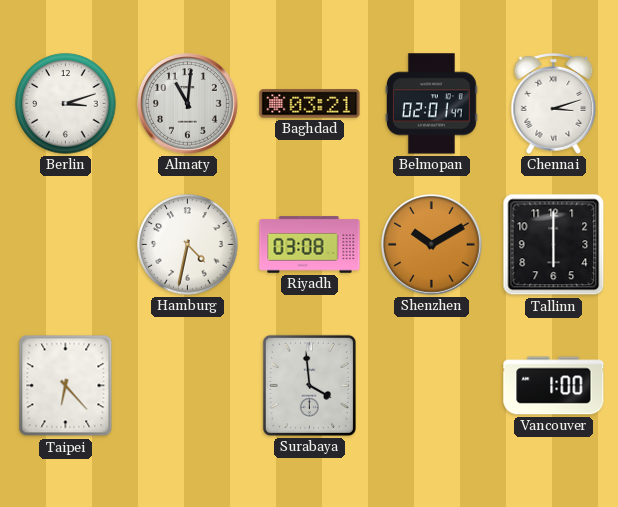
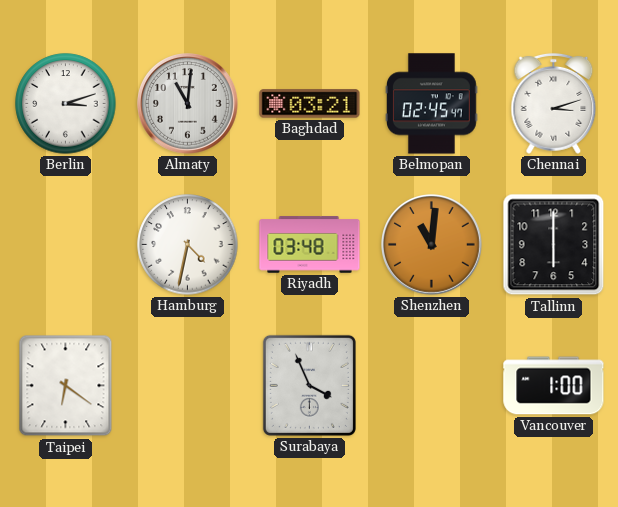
Belmopan: 02:01 -> 02:45
Riyadh: 03:08 -> 03:48
Shenzhen: 10:10 -> 11:01
Taipei: 6:23 -> 6:21
Surabaya: 3:59 -> 3:56
